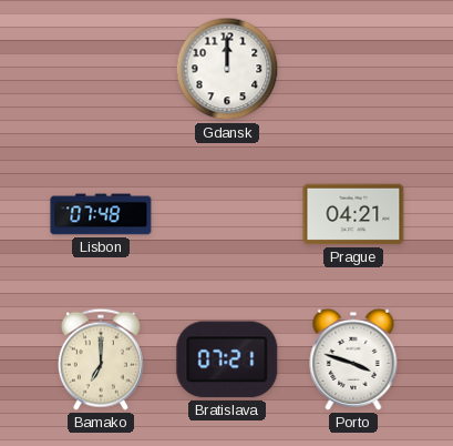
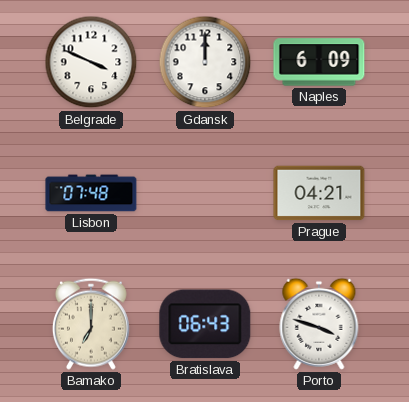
Belgrade: none -> 3:49
Naples: none -> 6:09
Bratislava: 07:21 -> 06:43
